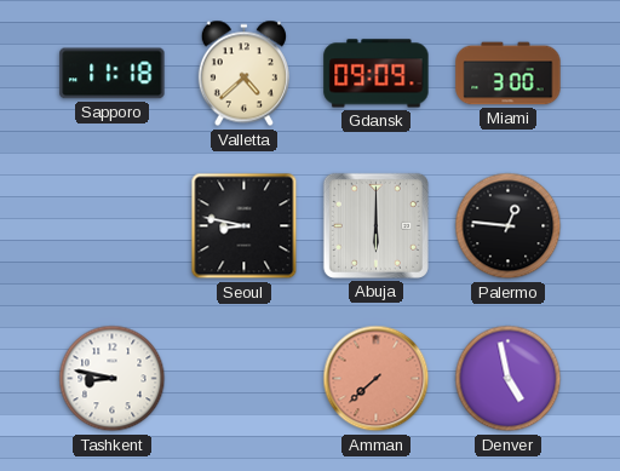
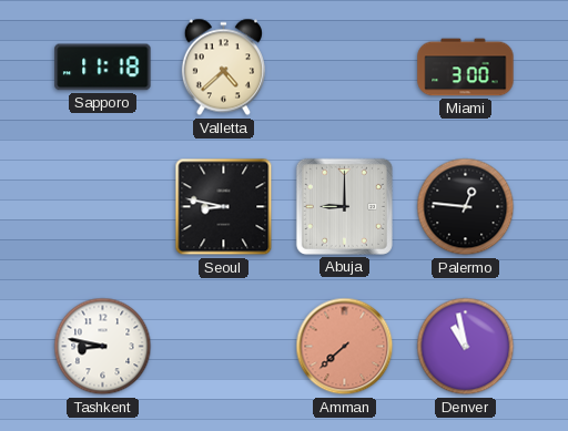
Gdansk: 09:09 -> none
Abuja: 6:00 -> 9:00
Denver: 4:58 -> 10:58
